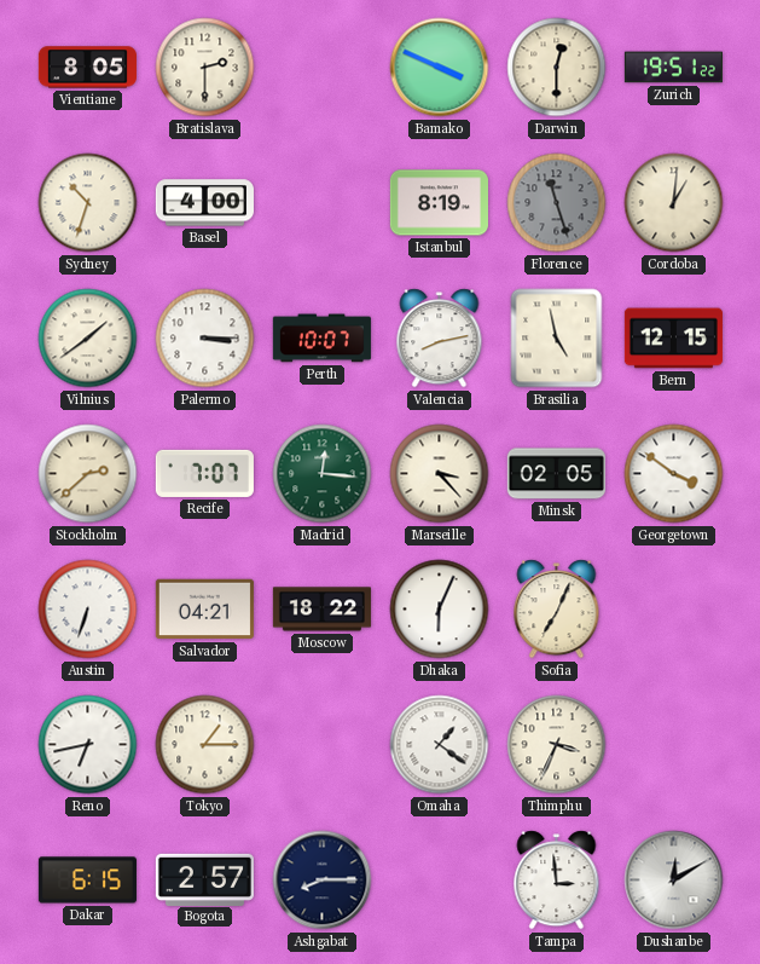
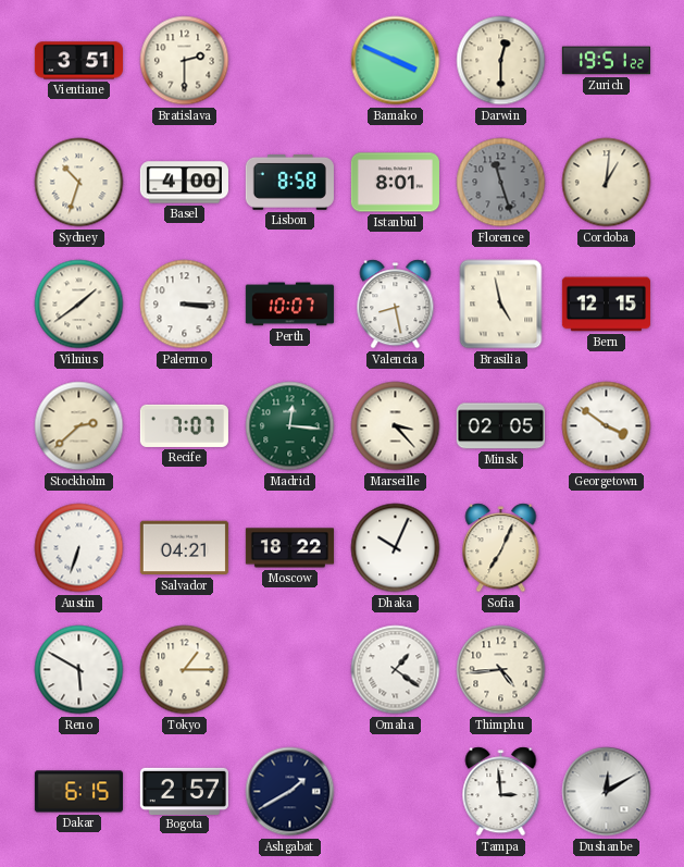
Vientiane: 8:05 -> 3:51
Lisbon: none -> 8:58
Istanbul: 8:19 -> 8:01
Valencia: 8:13 -> 8:28
Dhaka: 6:04 -> 10:04
Reno: 6:43 -> 5:50
Thimphu: 3:34 -> 4:44
Ashgabat: 8:15 -> 1:40
